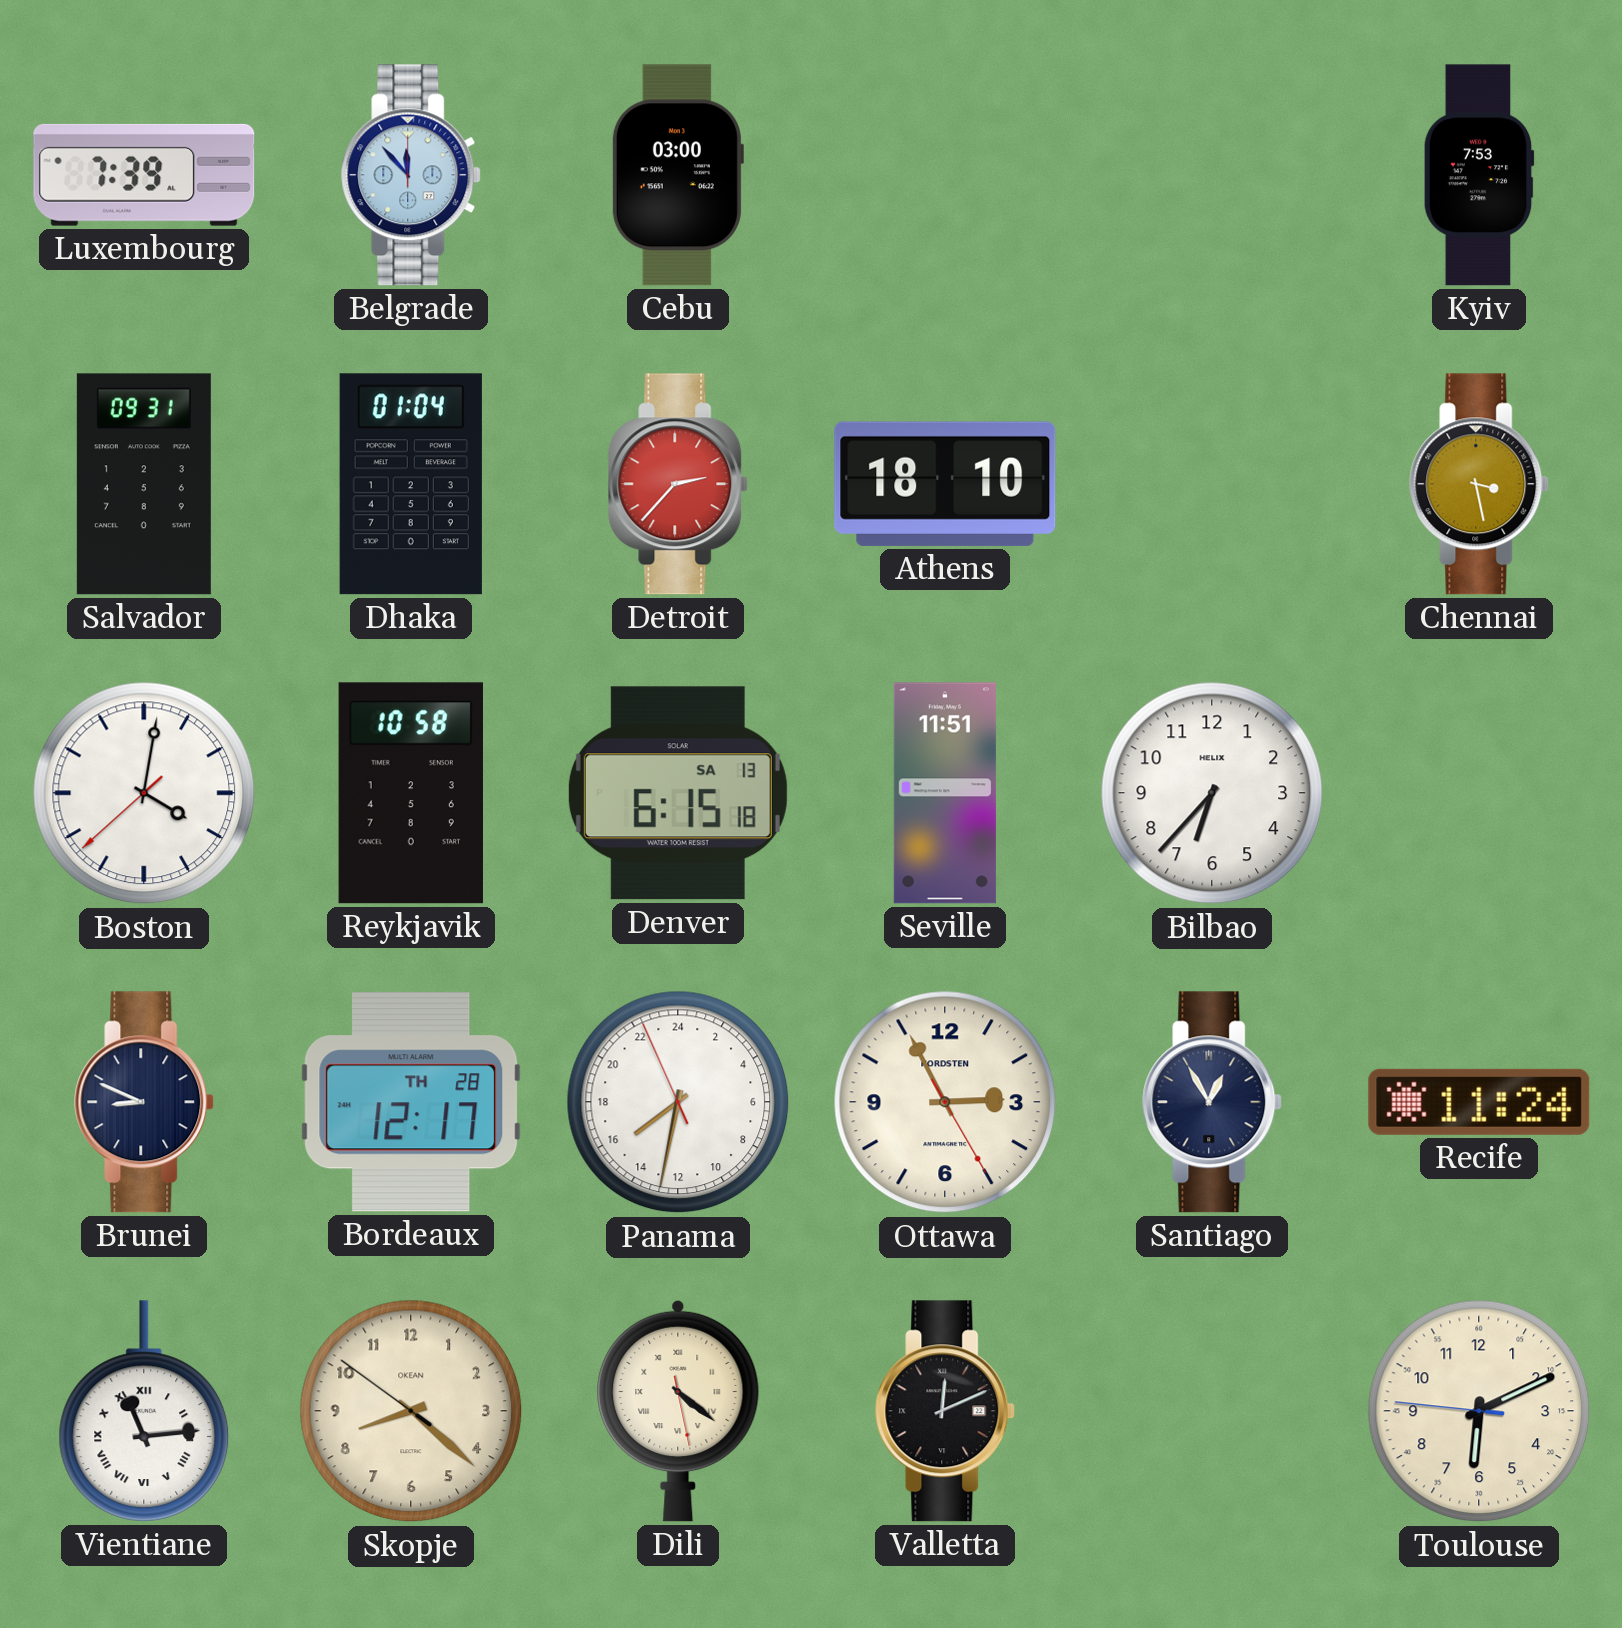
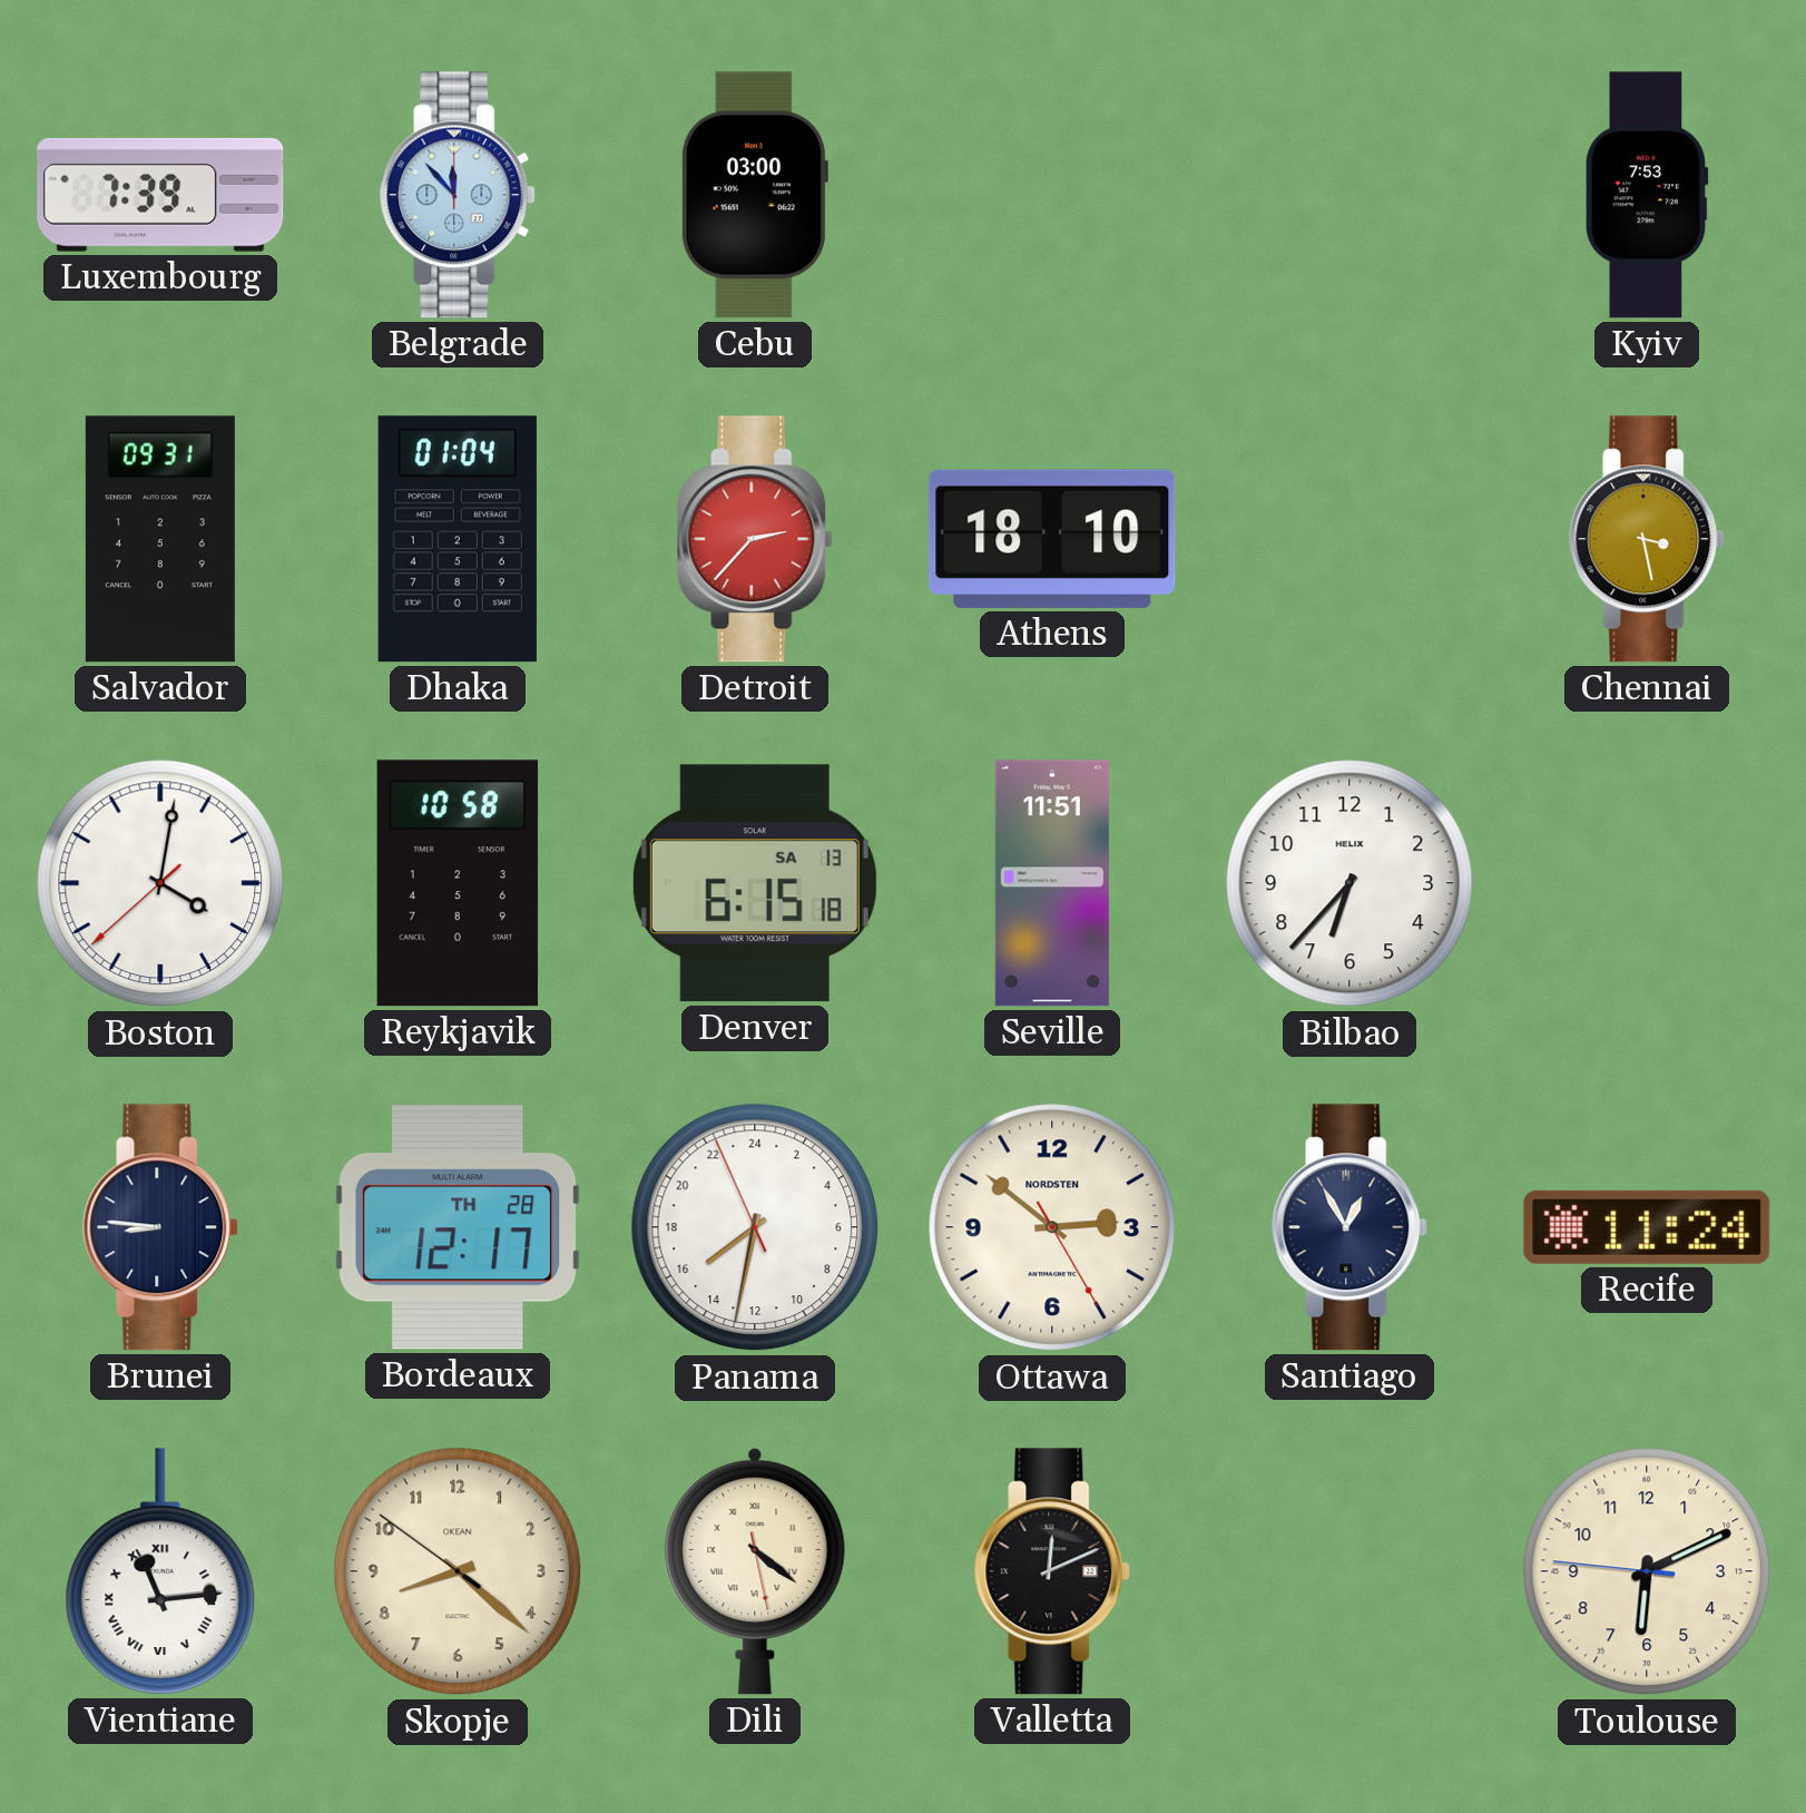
Brunei: 8:49 -> 8:46
Ottawa: 2:55 -> 2:51
